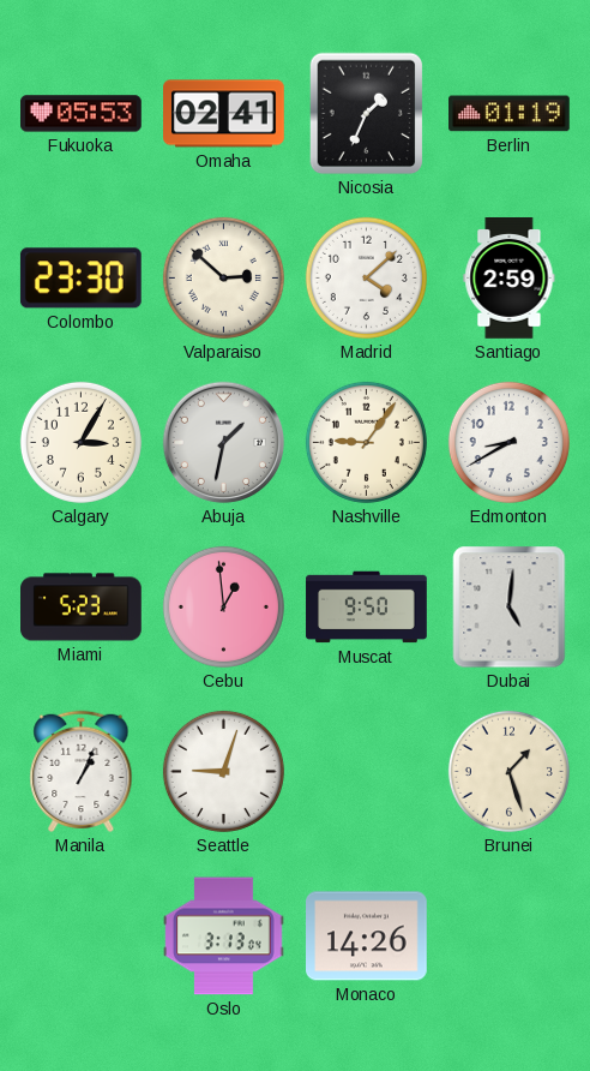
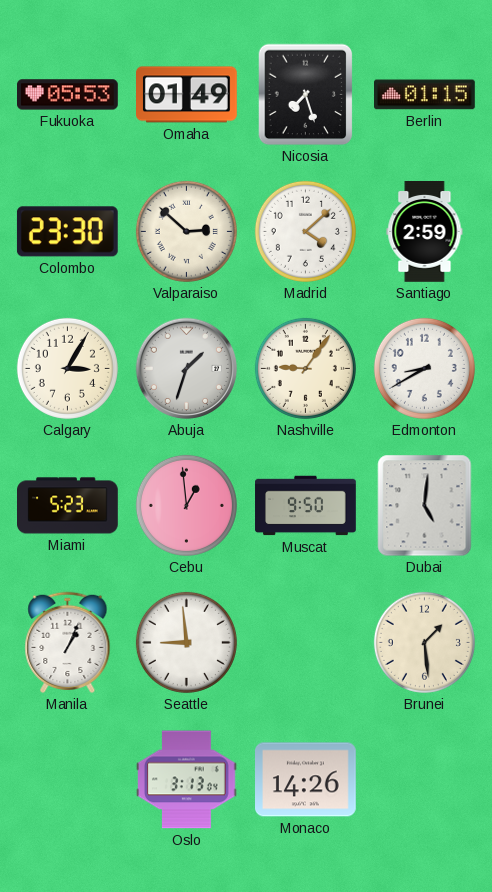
Omaha: 02:41 -> 01:49
Nicosia: 1:34 -> 7:27
Berlin: 01:19 -> 01:15
Abuja: 1:32 -> 1:33
Seattle: 9:03 -> 8:59
Brunei: 1:27 -> 1:29
